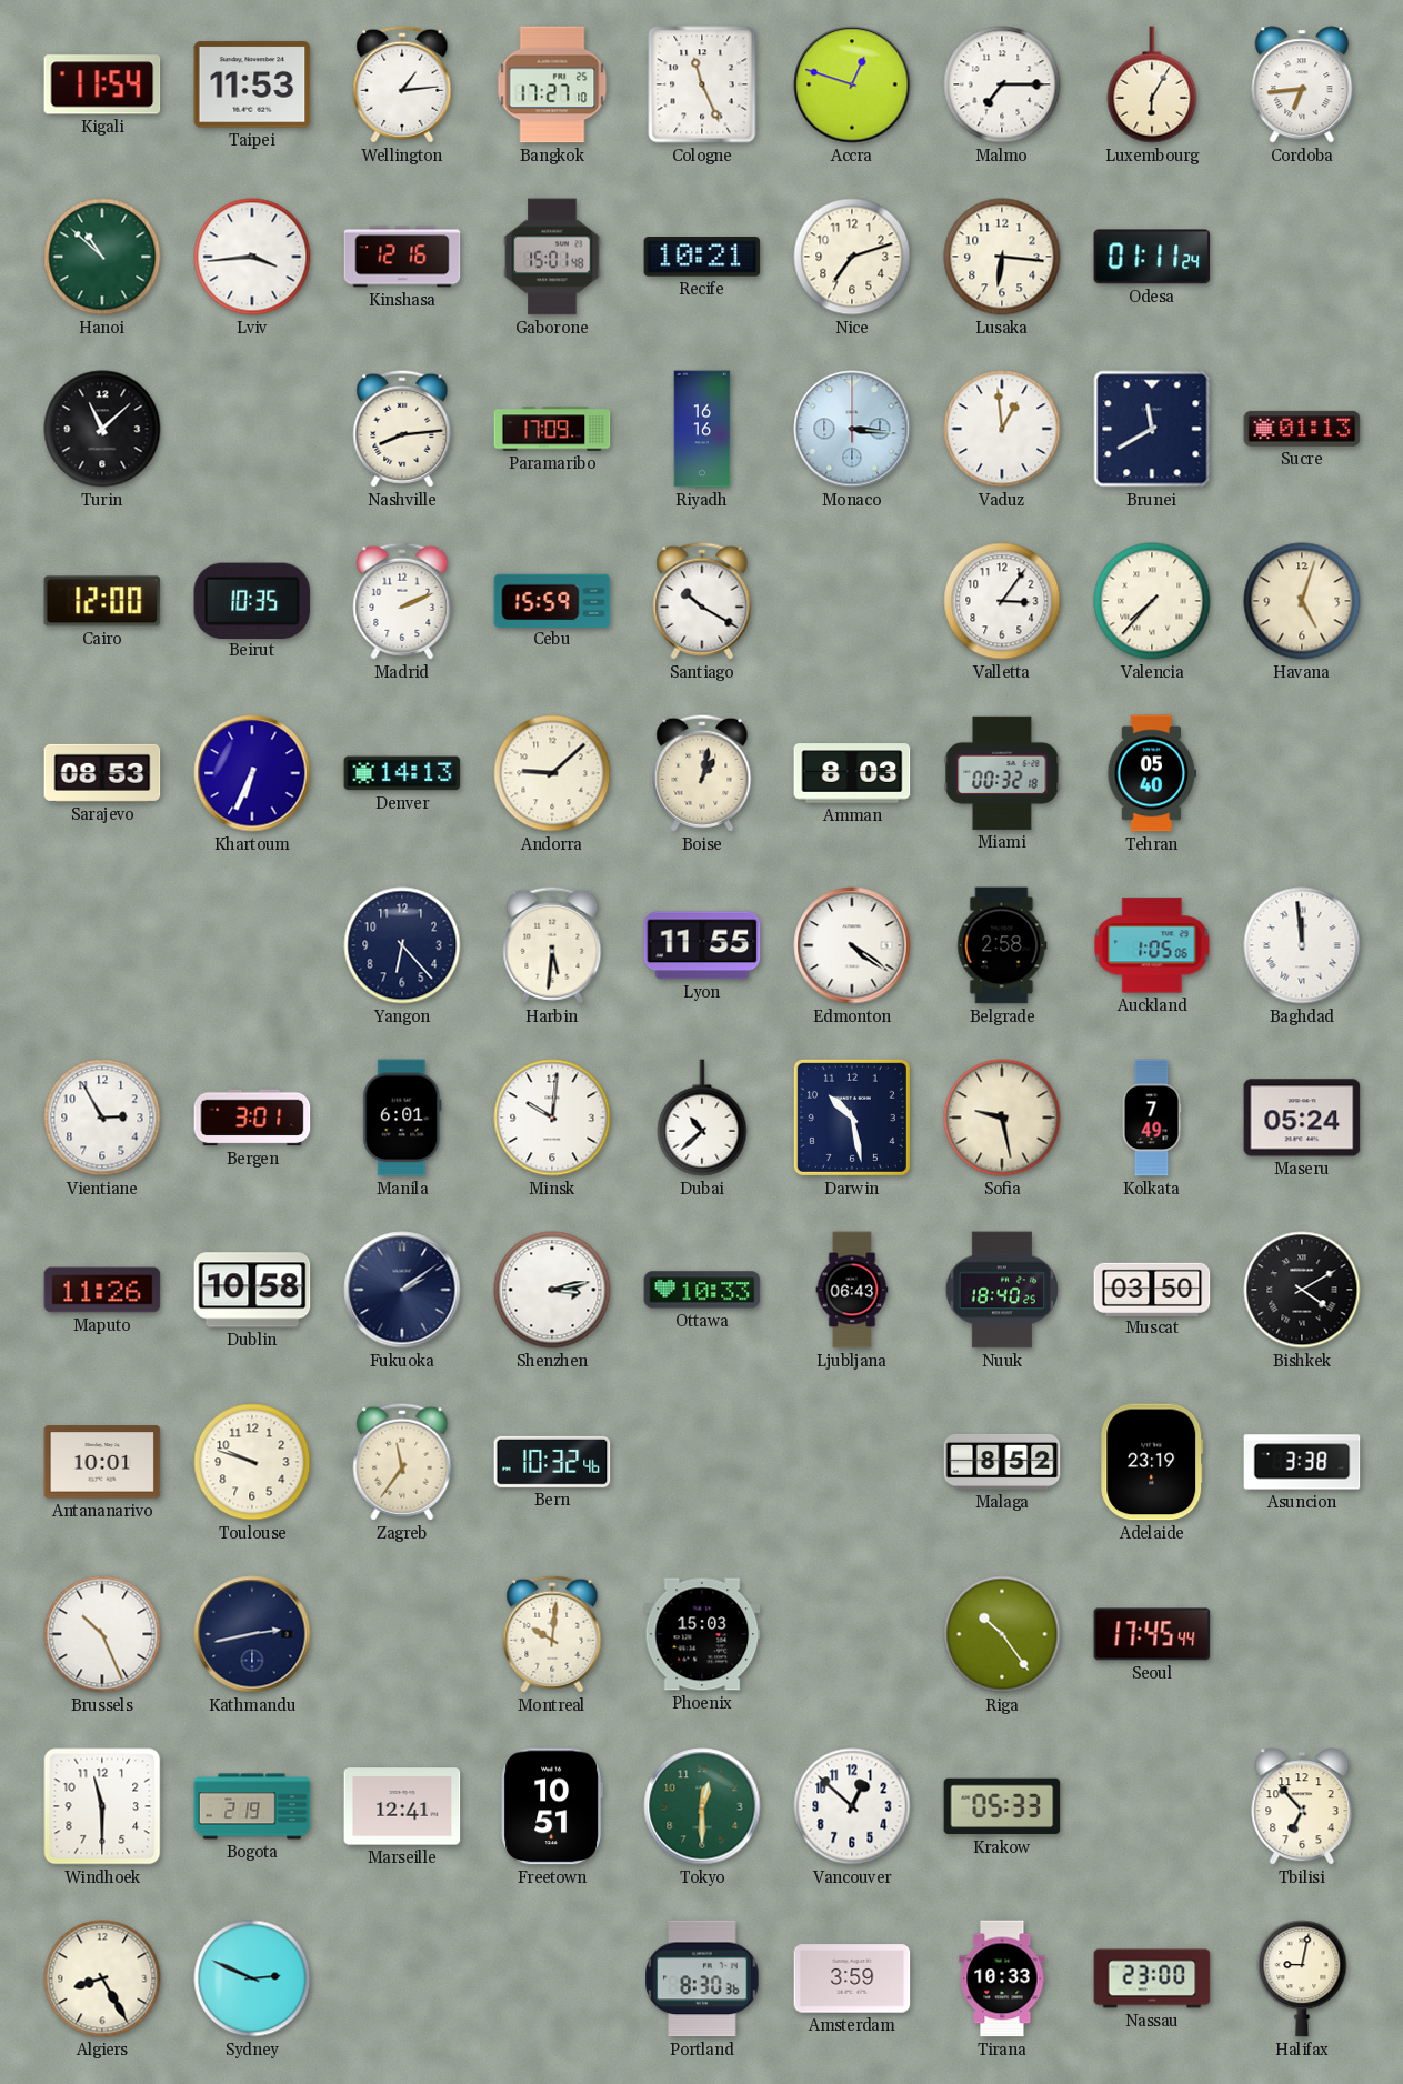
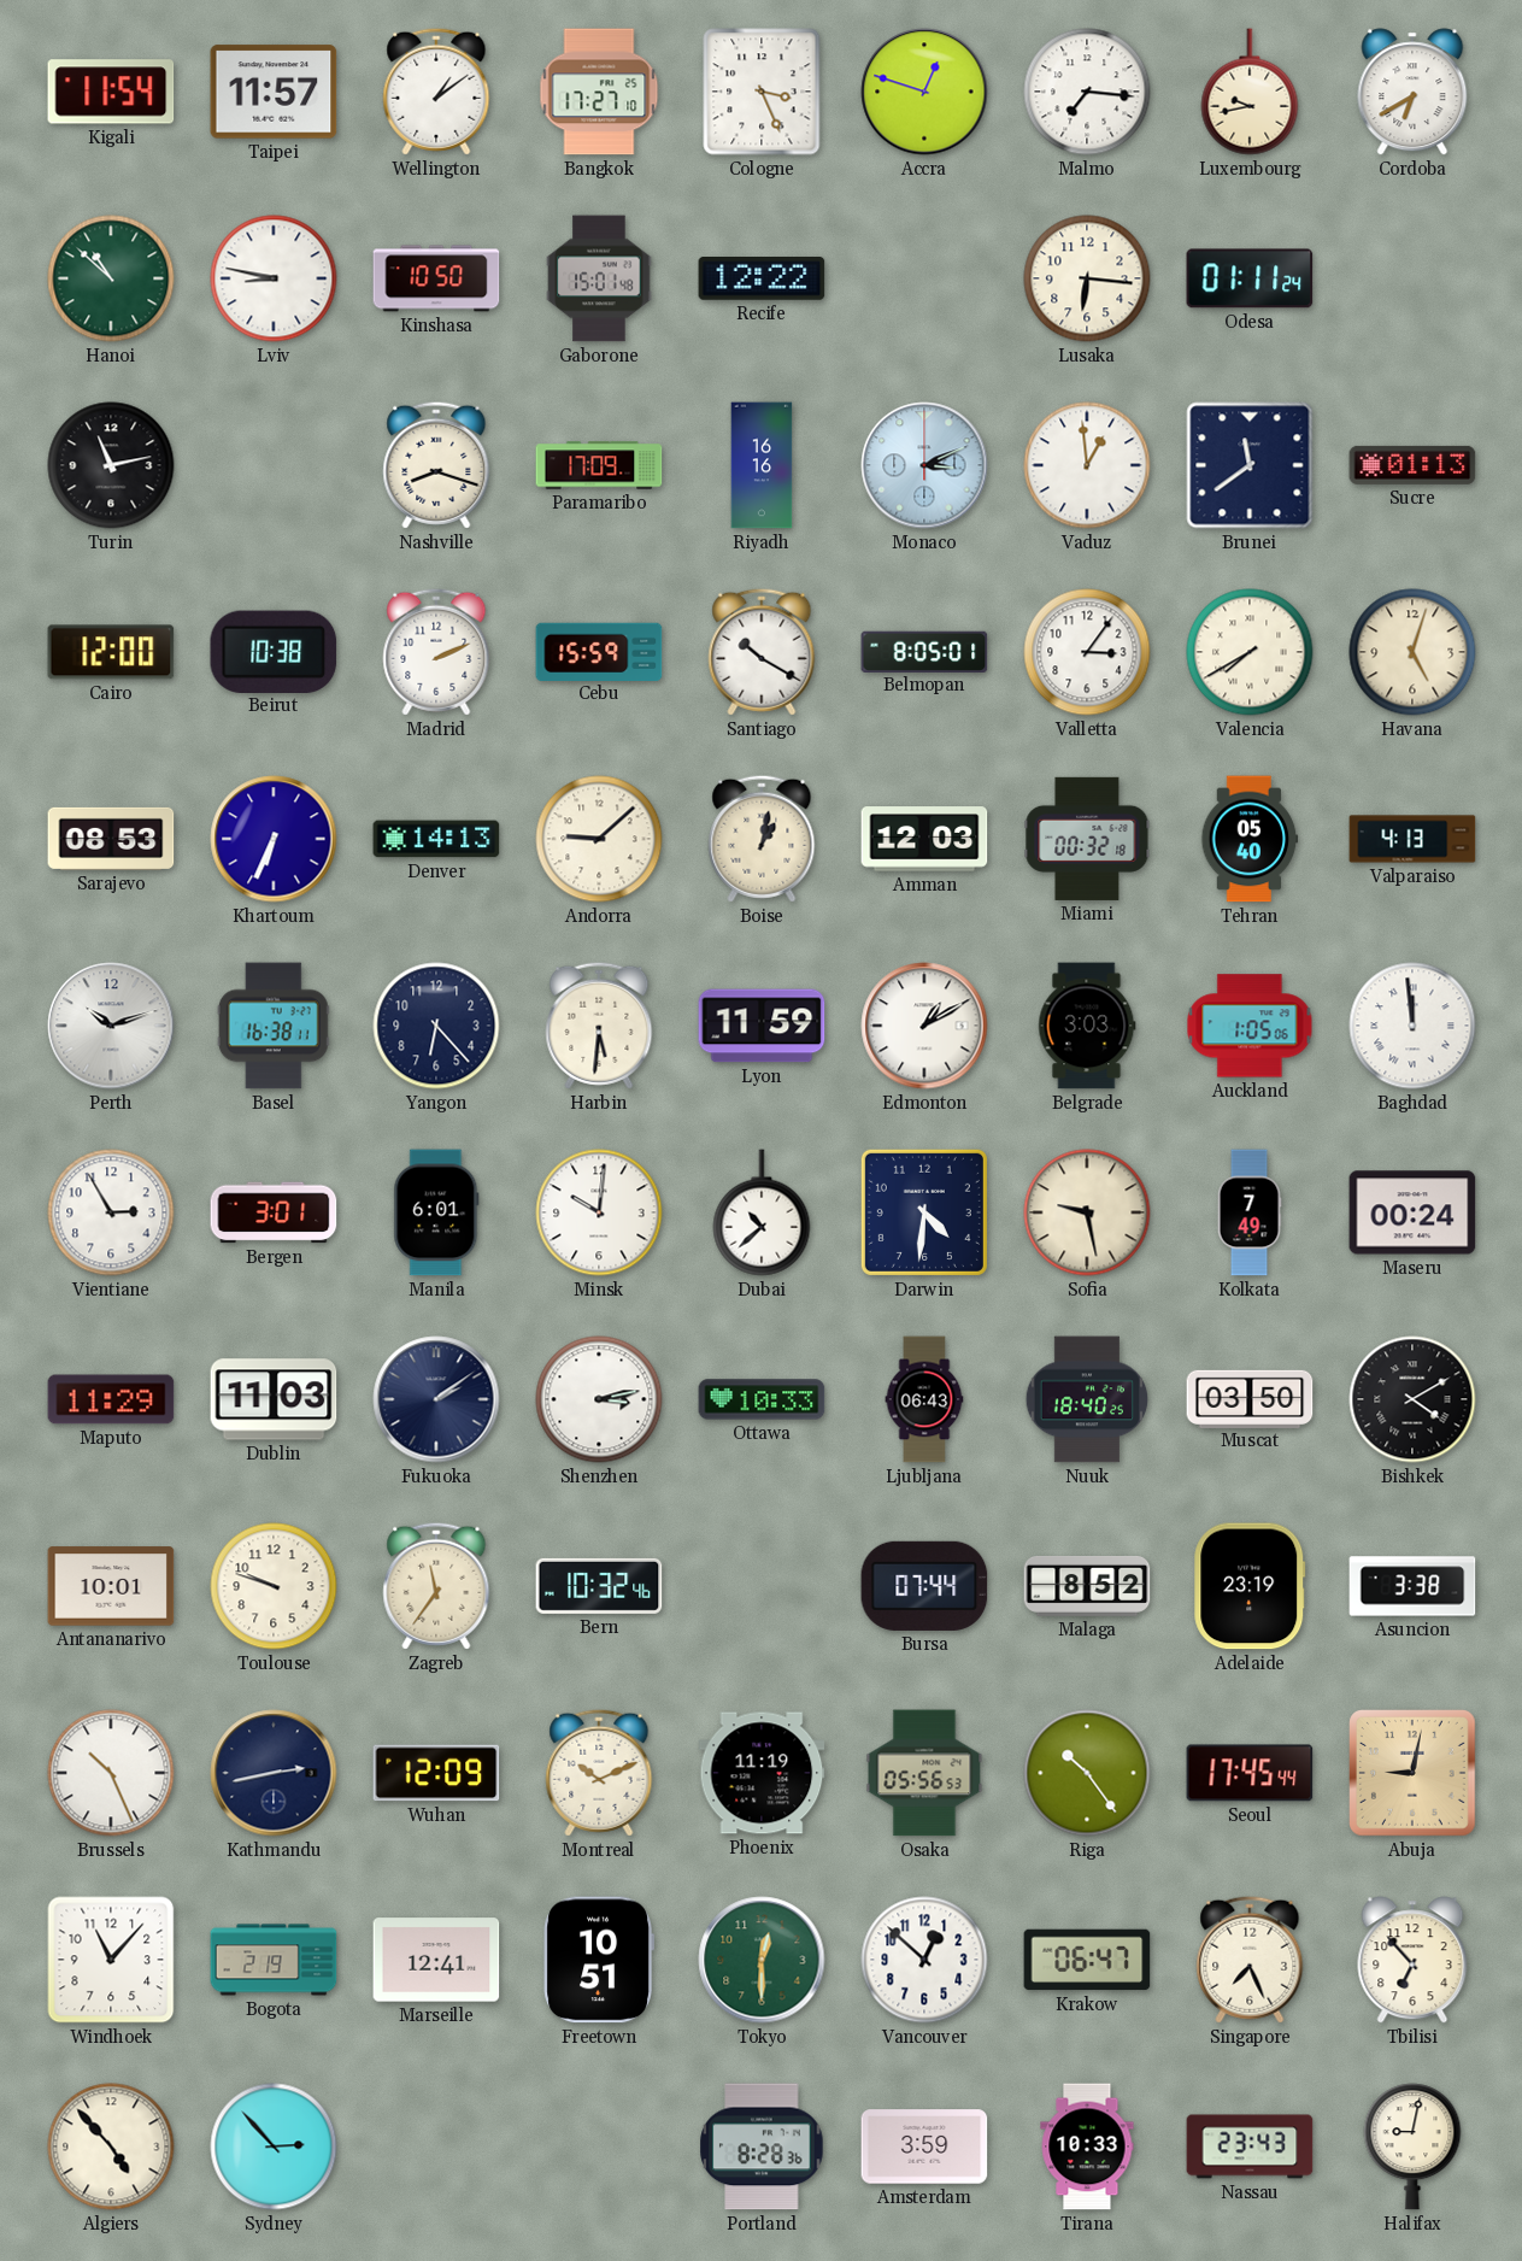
Taipei: 11:53 -> 11:57
Wellington: 1:14 -> 1:09
Cologne: 11:26 -> 3:26
Malmo: 7:15 -> 7:16
Luxembourg: 6:05 -> 9:43
Cordoba: 6:44 -> 6:40
Lviv: 3:44 -> 8:47
Kinshasa: 12:16 -> 10:50
Recife: 10:21 -> 12:22
Nice: 7:12 -> none
Turin: 11:08 -> 11:13
Nashville: 8:14 -> 8:18
Monaco: 3:16 -> 3:11
Brunei: 11:40 -> 11:39
Beirut: 10:35 -> 10:38
Belmopan: none -> 8:05
Valencia: 7:37 -> 7:40
Amman: 8:03 -> 12:03
Valparaiso: none -> 4:13
Perth: none -> 10:12
Basel: none -> 16:38
Lyon: 11:55 -> 11:59
Edmonton: 4:21 -> 1:10
Belgrade: 2:58 -> 3:03
Darwin: 10:28 -> 4:31
Maseru: 05:24 -> 00:24
Maputo: 11:26 -> 11:29
Dublin: 10:58 -> 11:03
Bursa: none -> 07:44
Wuhan: none -> 12:09
Montreal: 10:01 -> 10:11
Phoenix: 15:03 -> 11:19
Osaka: none -> 05:56
Abuja: none -> 9:02
Windhoek: 11:30 -> 11:07
Krakow: 05:33 -> 06:47
Singapore: none -> 7:26
Algiers: 8:25 -> 4:53
Sydney: 2:49 -> 2:53
Portland: 8:30 -> 8:28
Nassau: 23:00 -> 23:43
